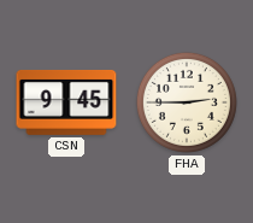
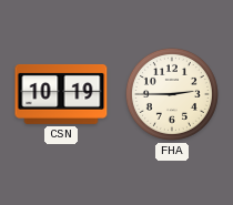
CSN: 9:45 -> 10:19
